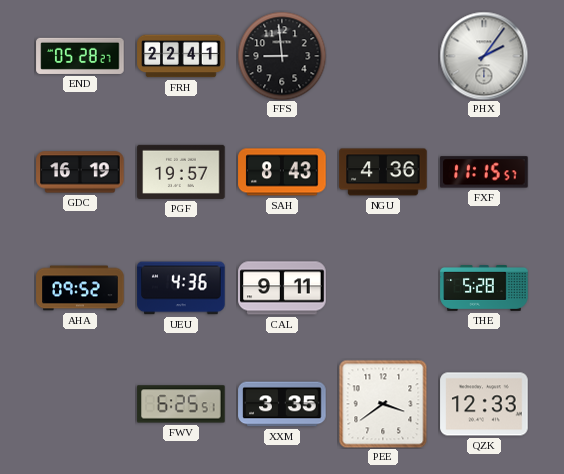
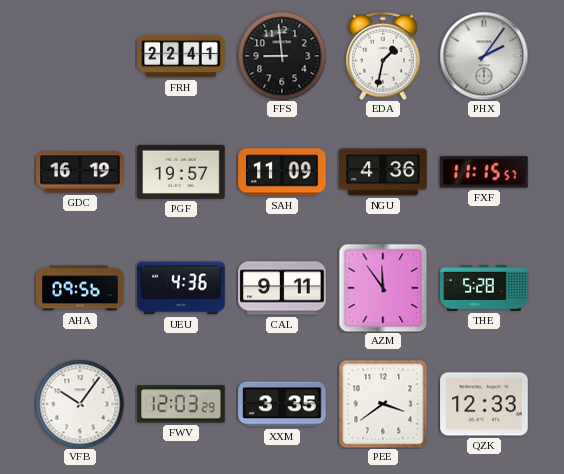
END: 05:28 -> none
EDA: none -> 1:32
SAH: 8:43 -> 11:09
AHA: 09:52 -> 09:56
AZM: none -> 11:54
VFB: none -> 10:06
FWV: 6:25 -> 12:03
